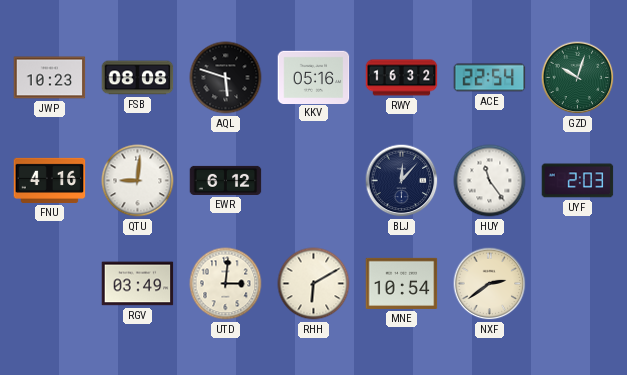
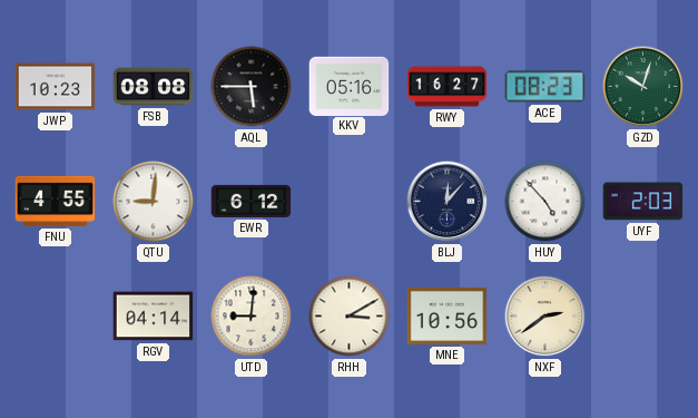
AQL: 5:48 -> 5:45
RWY: 16:32 -> 16:27
ACE: 22:54 -> 08:23
FNU: 4:16 -> 4:55
HUY: 11:24 -> 4:53
RGV: 03:49 -> 04:14
UTD: 3:01 -> 9:01
RHH: 6:10 -> 3:10
MNE: 10:54 -> 10:56
